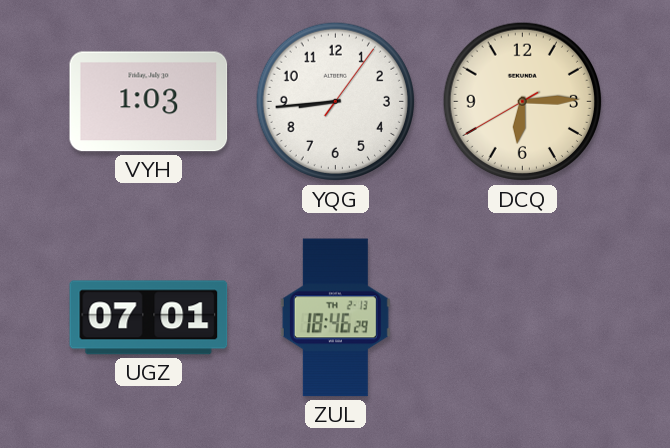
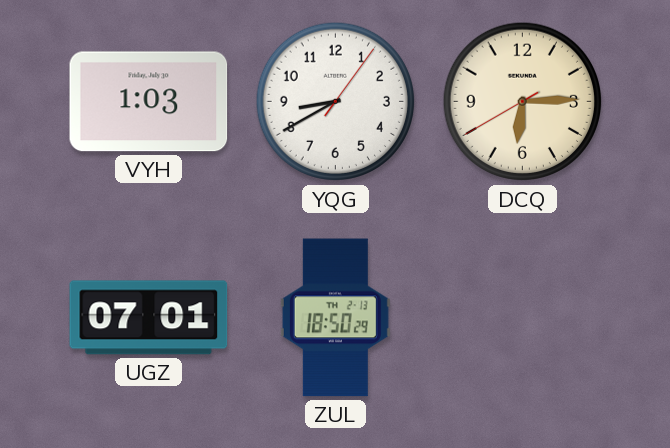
YQG: 8:44 -> 8:40
ZUL: 18:46 -> 18:50
